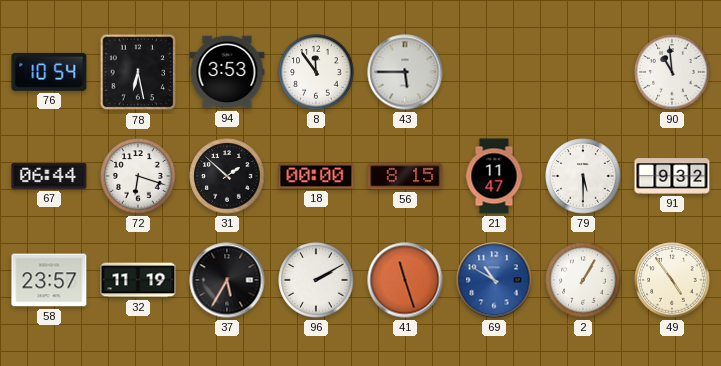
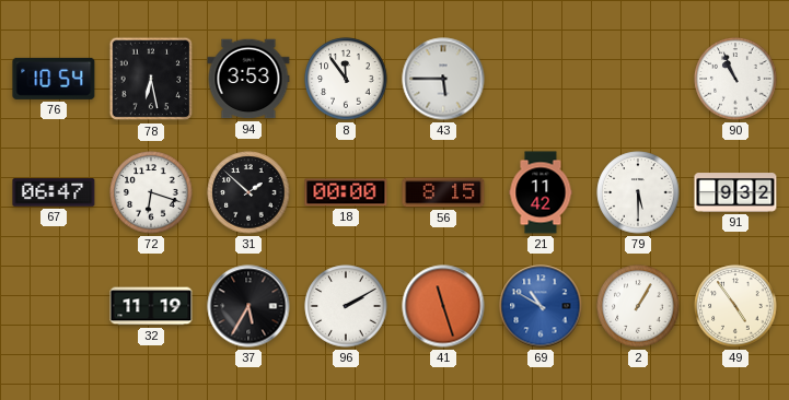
90: 10:59 -> 10:56
67: 06:44 -> 06:47
21: 11:47 -> 11:42
58: 23:57 -> none
